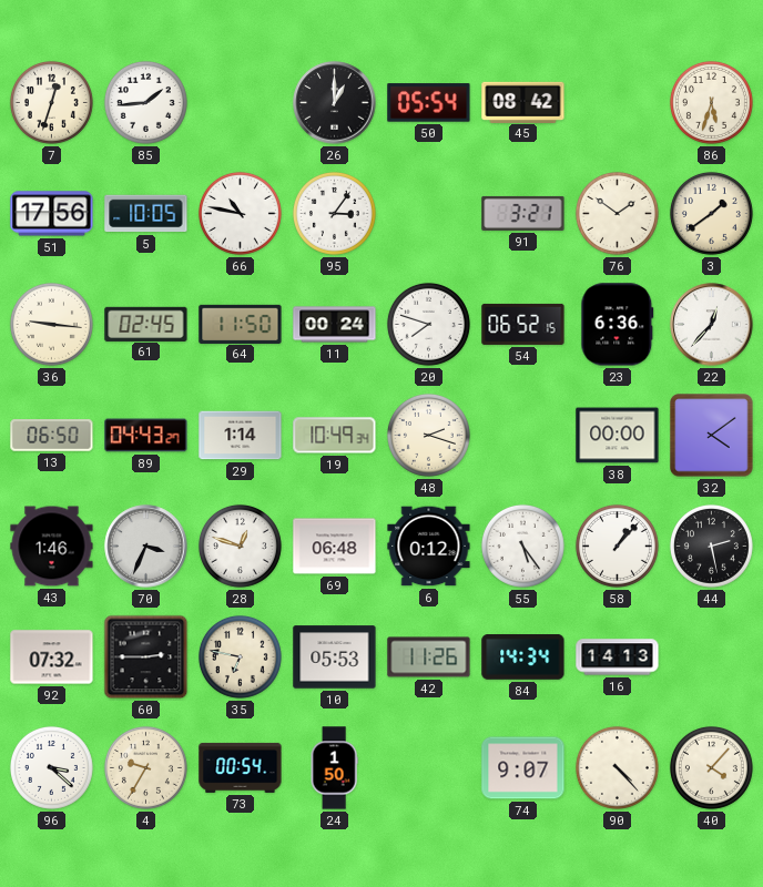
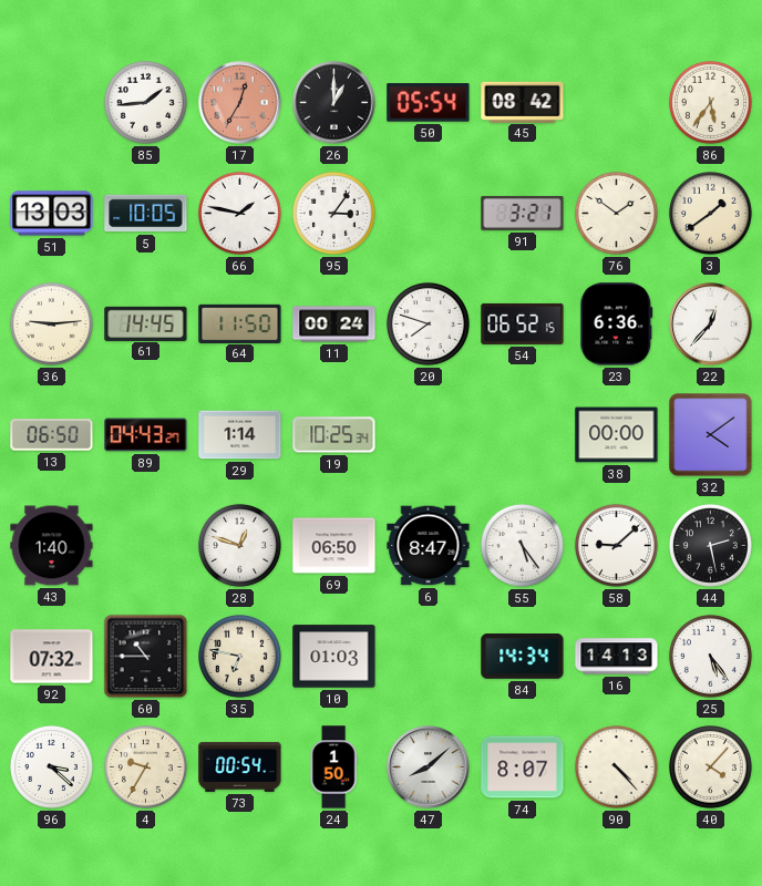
7: 12:33 -> none
17: none -> 12:35
86: 5:33 -> 5:36
51: 17:56 -> 13:03
66: 10:47 -> 1:47
36: 9:16 -> 9:14
61: 02:45 -> 14:45
19: 10:49 -> 10:25
48: 2:18 -> none
43: 1:46 -> 1:40
70: 3:34 -> none
69: 06:48 -> 06:50
6: 0:12 -> 8:47
58: 1:07 -> 9:08
60: 2:45 -> 10:45
10: 05:53 -> 01:03
42: 11:26 -> none
25: none -> 5:24
47: none -> 8:08
74: 9:07 -> 8:07
